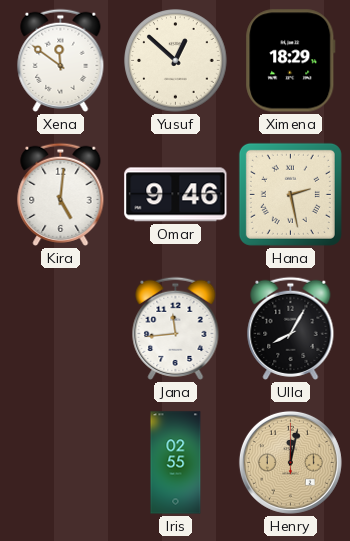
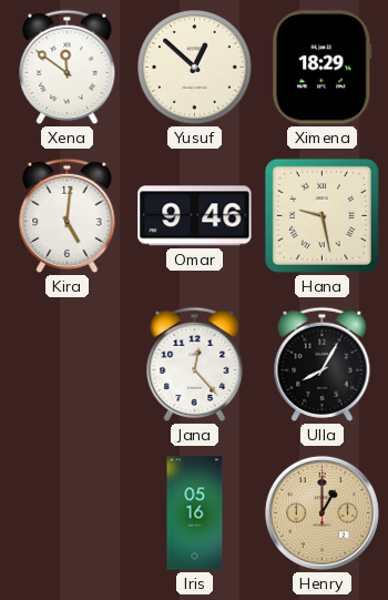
Hana: 2:28 -> 9:28
Jana: 11:44 -> 12:23
Iris: 02:55 -> 05:16
Henry: 12:02 -> 1:00
